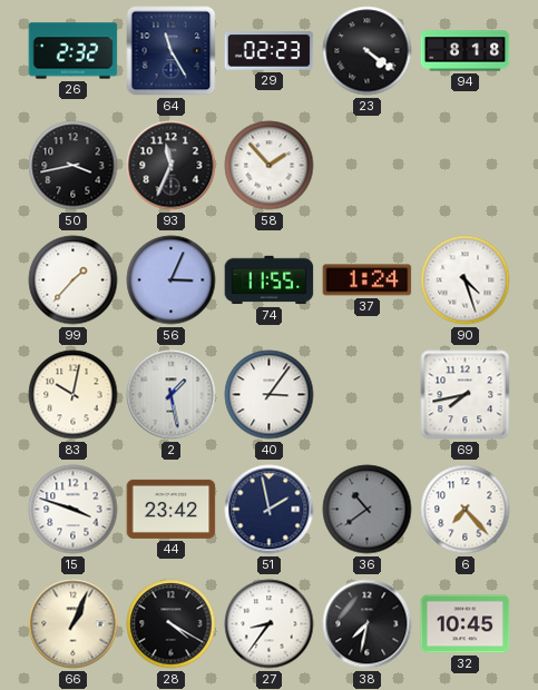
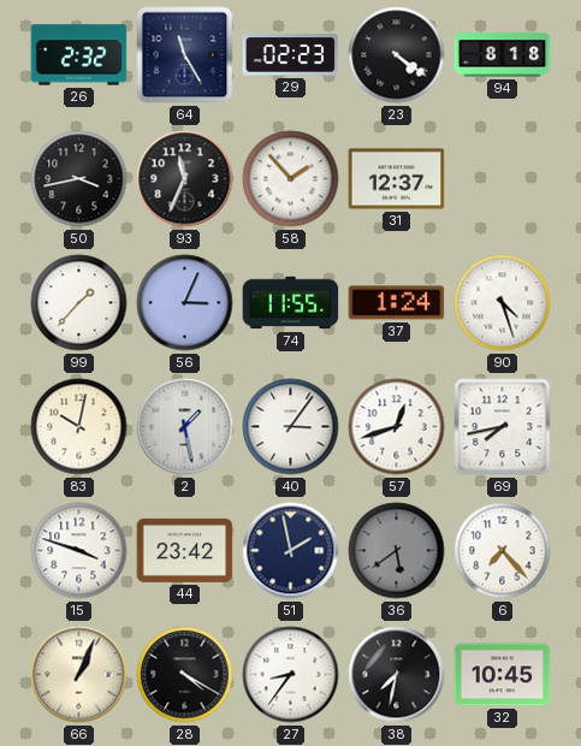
31: none -> 12:37
57: none -> 12:42
36: 10:39 -> 5:39
